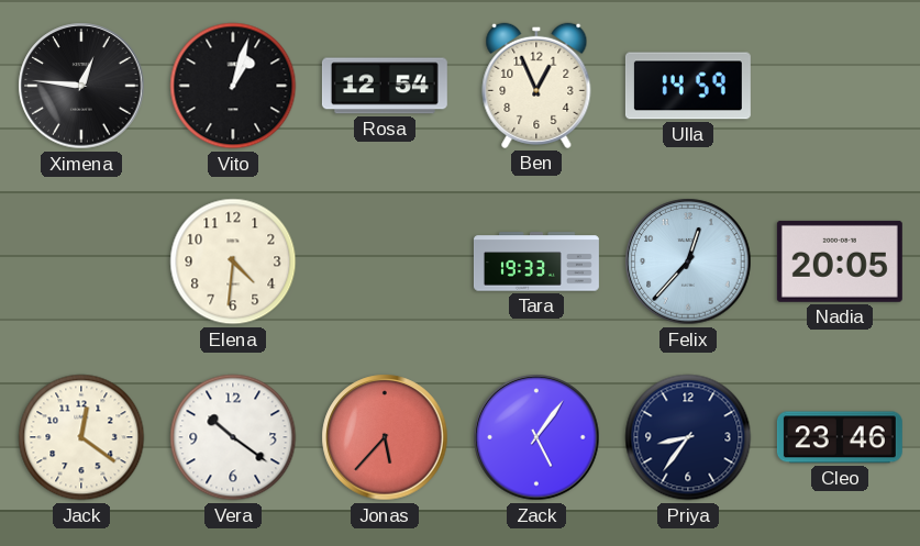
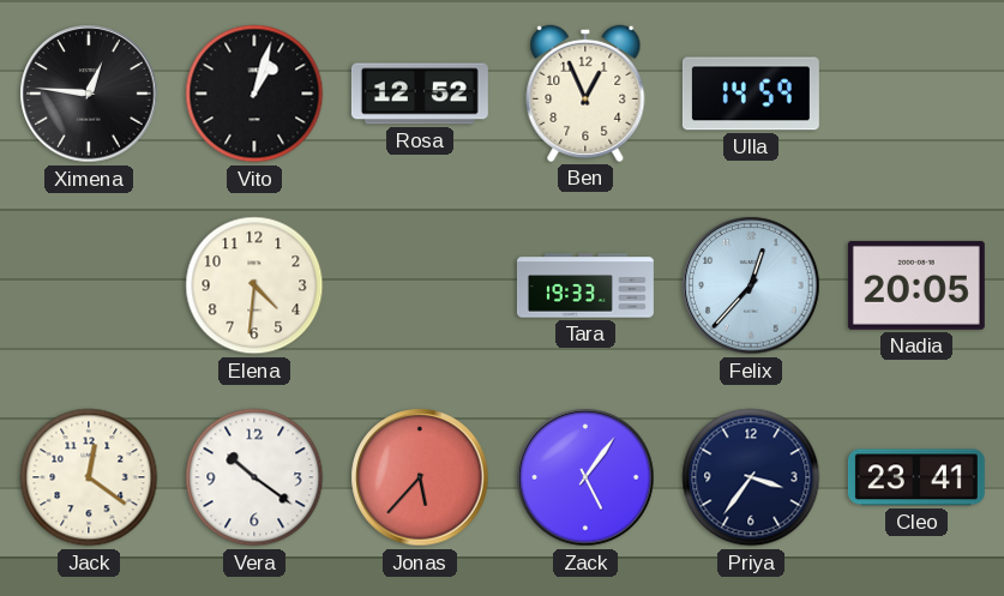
Rosa: 12:54 -> 12:52
Priya: 8:36 -> 3:36
Cleo: 23:46 -> 23:41
